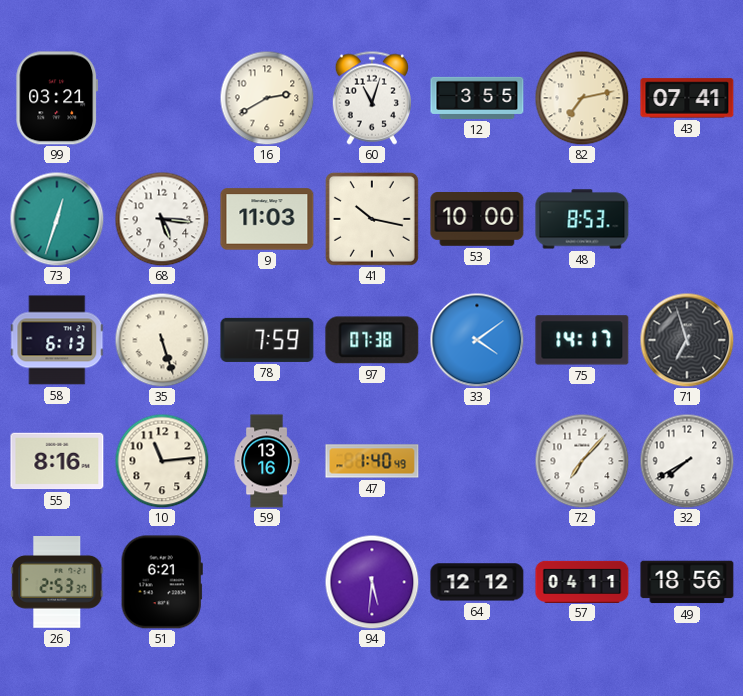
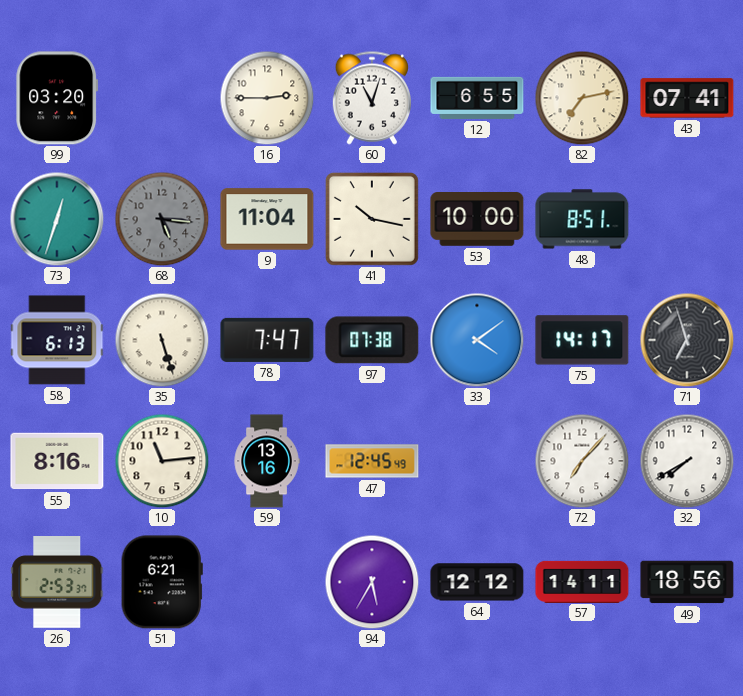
99: 03:21 -> 03:20
16: 2:40 -> 2:45
12: 3:55 -> 6:55
68 dial: white -> grey
9: 11:03 -> 11:04
48: 8:53 -> 8:51
78: 7:59 -> 7:47
47: 1:40 -> 12:45
94: 5:31 -> 5:35
57: 04:11 -> 14:11
